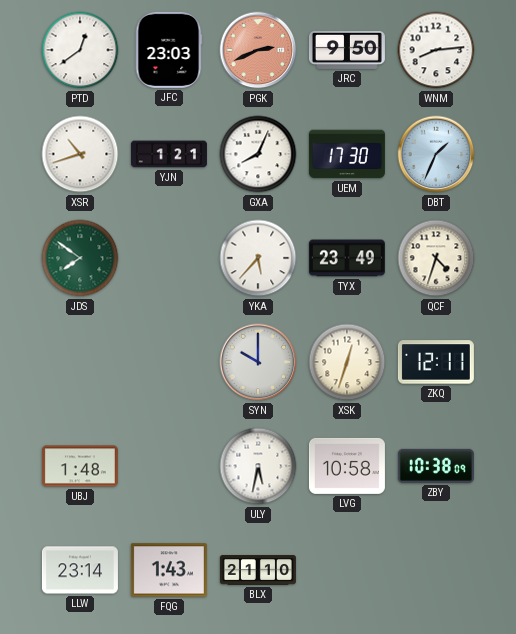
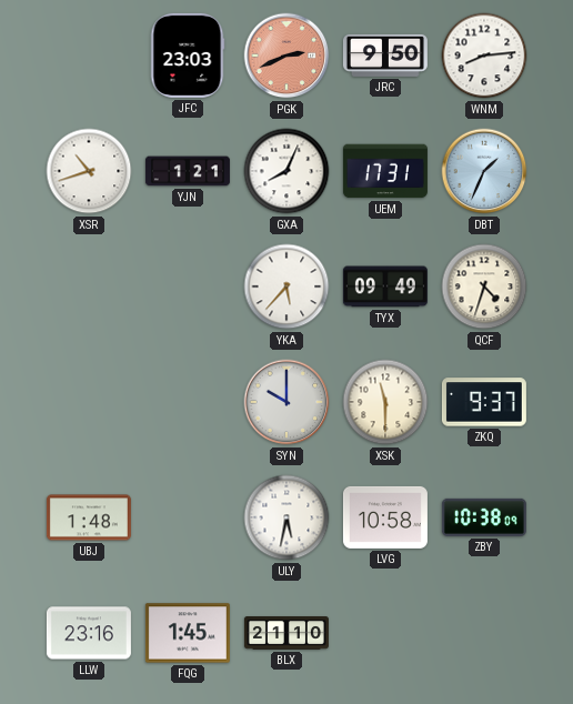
PTD: 12:39 -> none
UEM: 17:30 -> 17:31
JDS: 7:51 -> none
TYX: 23:49 -> 09:49
XSK: 12:33 -> 11:30
ZKQ: 12:11 -> 9:37
LLW: 23:14 -> 23:16
FQG: 1:43 -> 1:45
